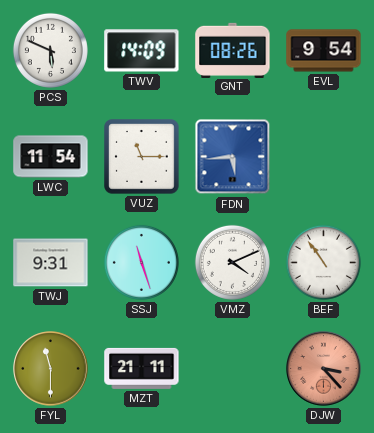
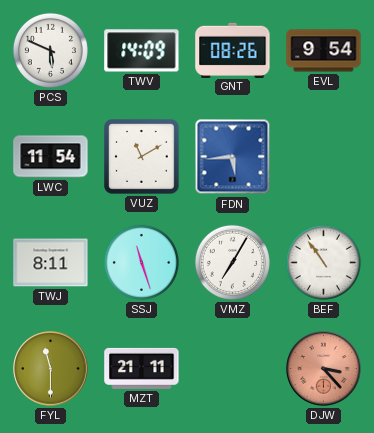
VUZ: 11:15 -> 11:10
TWJ: 9:31 -> 8:11
VMZ: 4:11 -> 7:05
